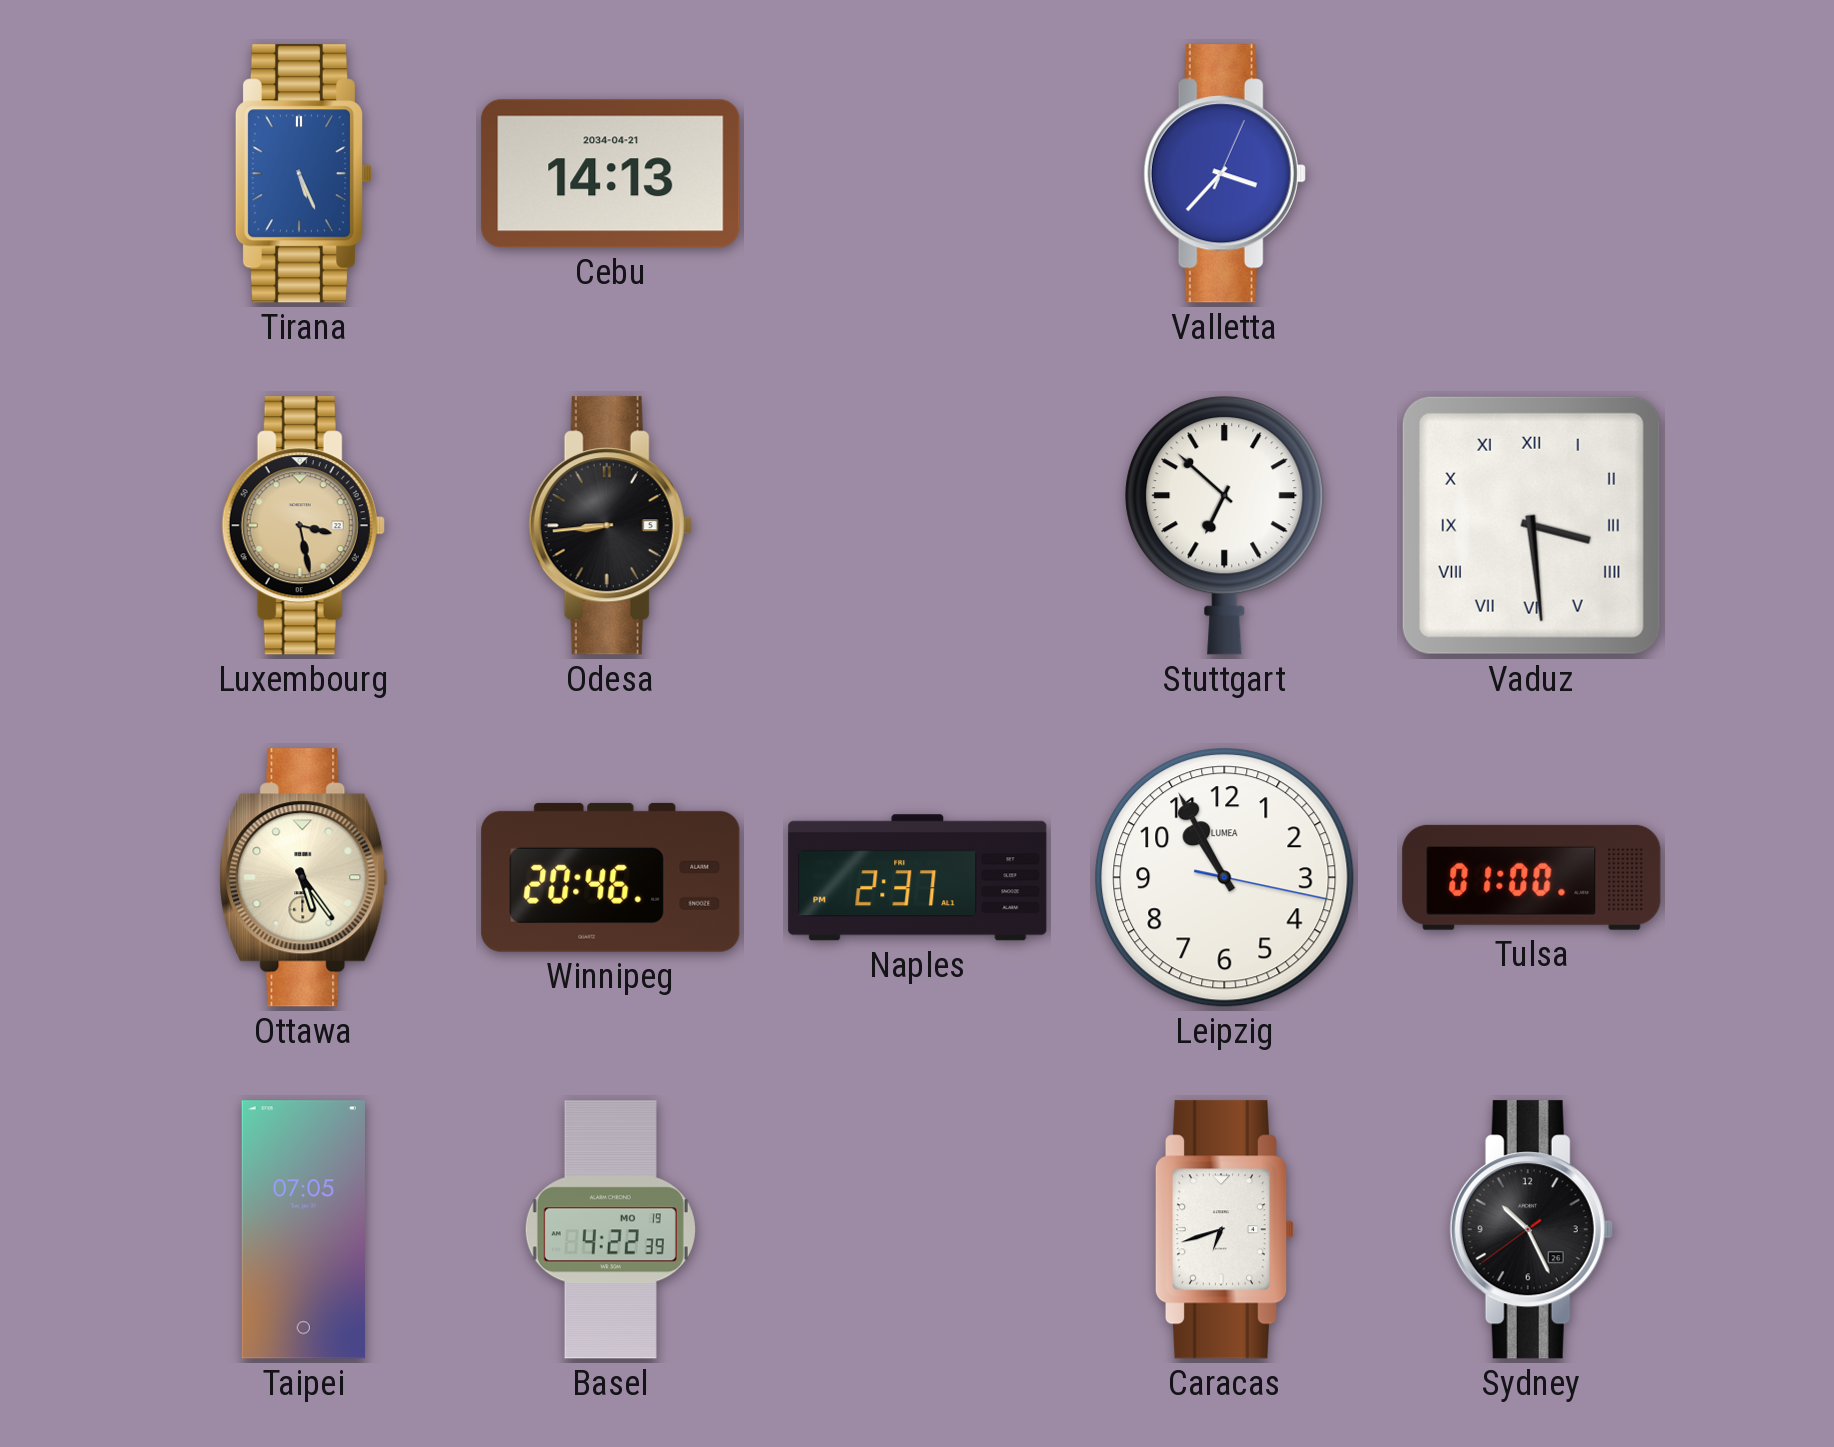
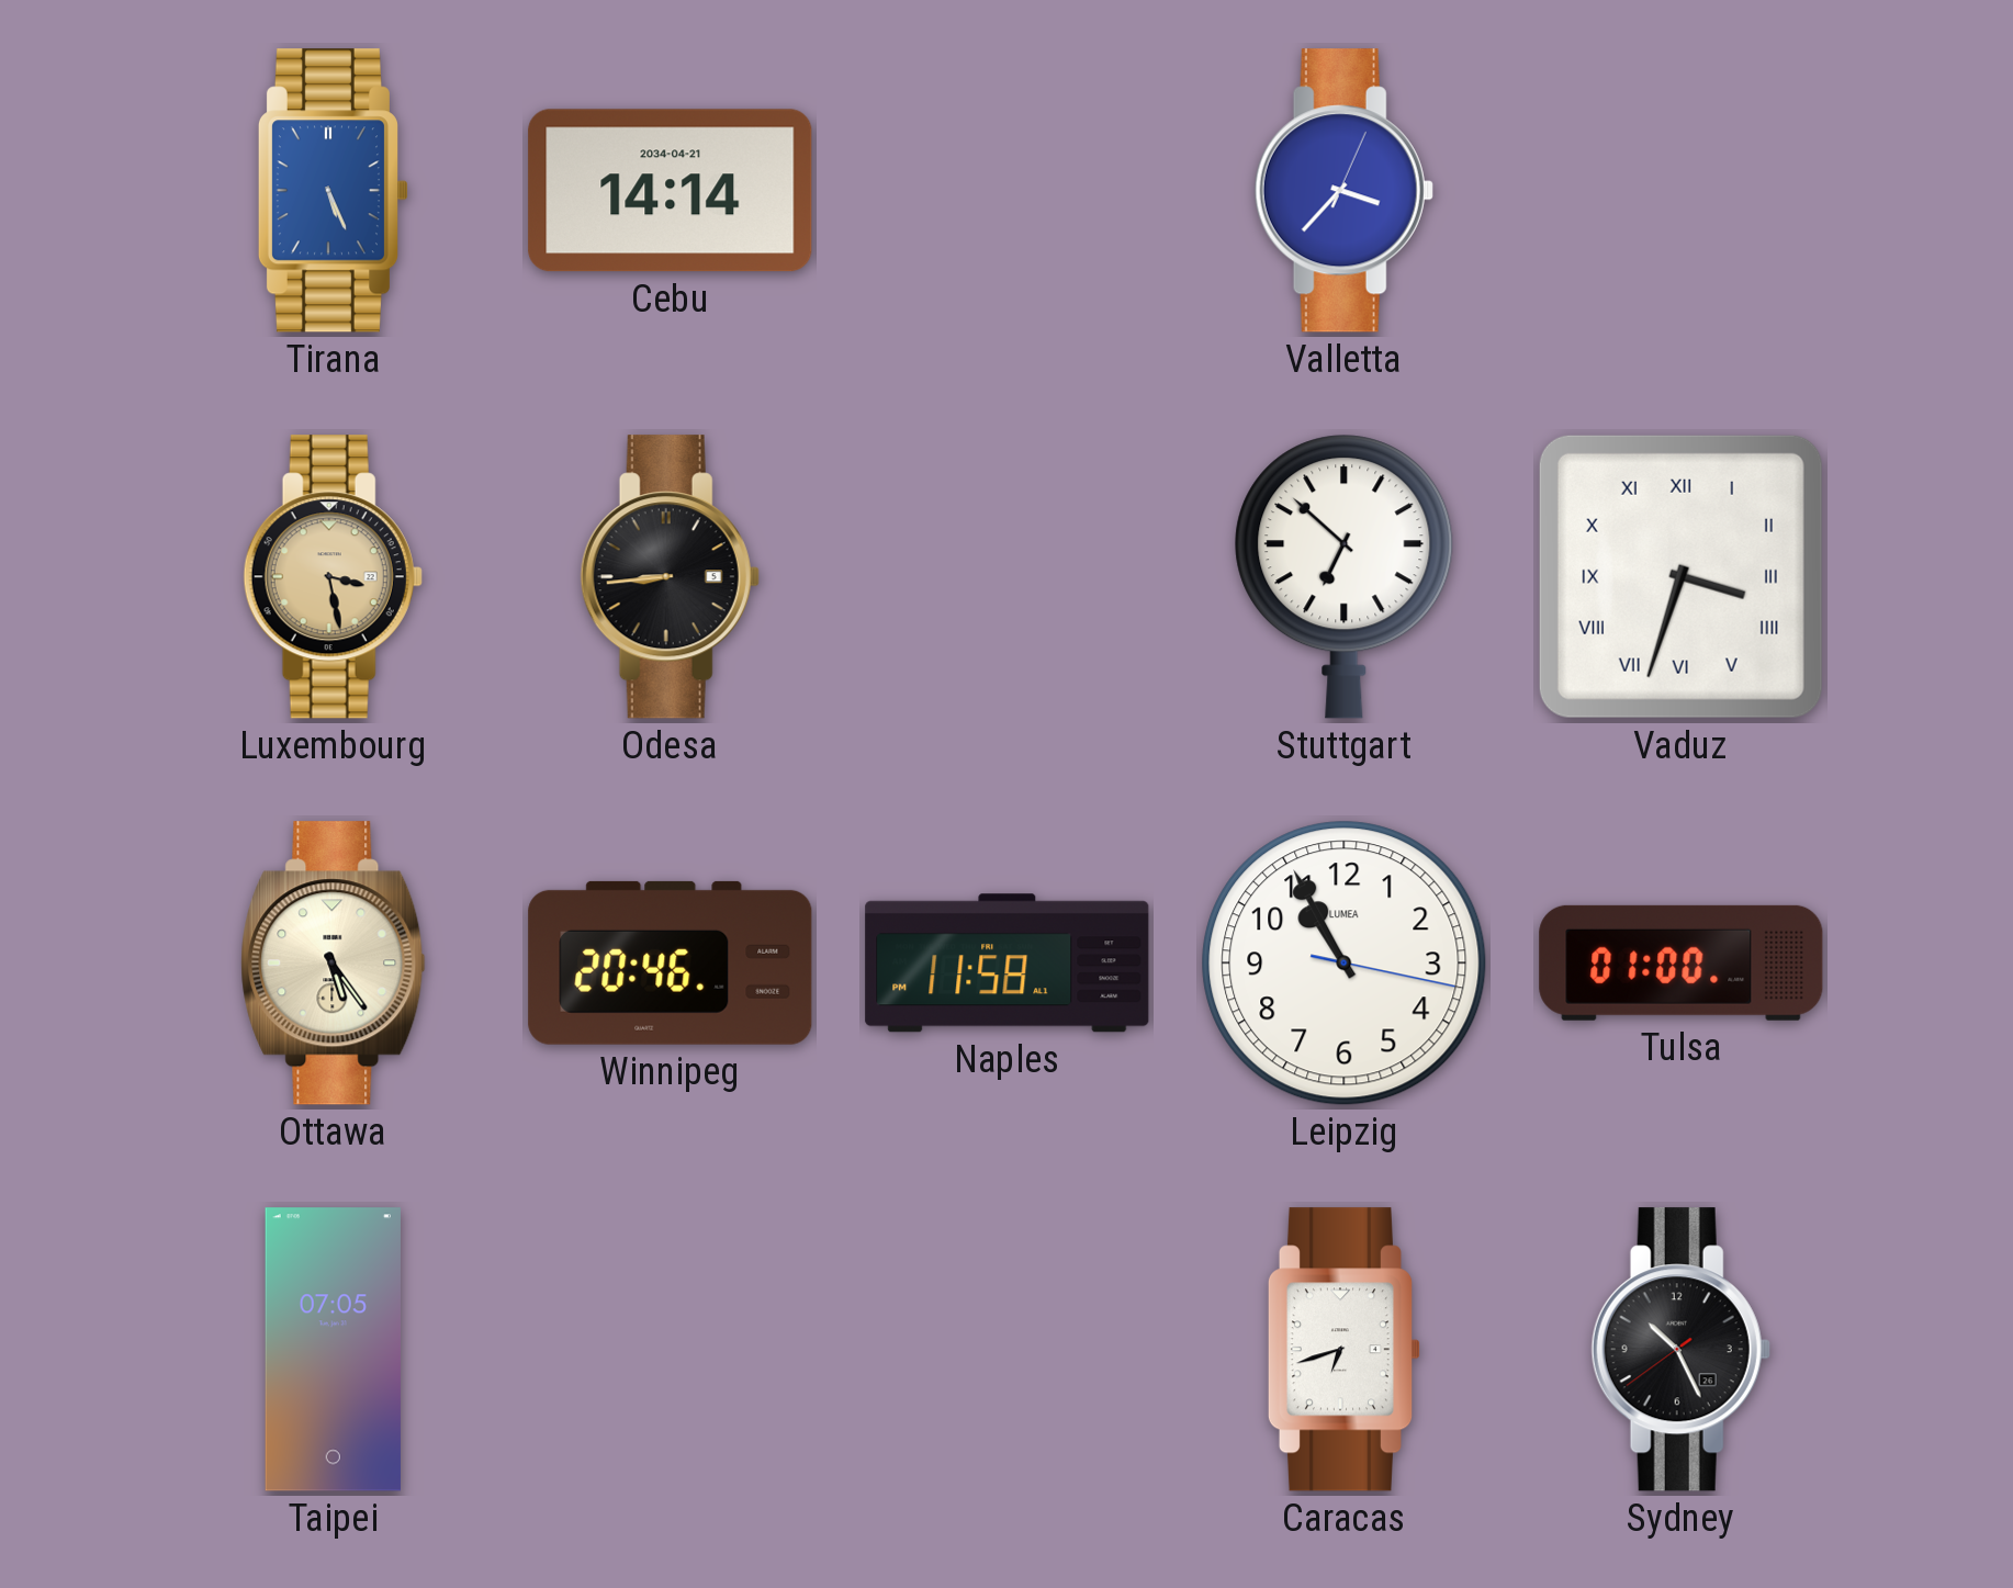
Cebu: 14:13 -> 14:14
Vaduz: 3:29 -> 3:33
Naples: 2:37 -> 11:58
Basel: 4:22 -> none
